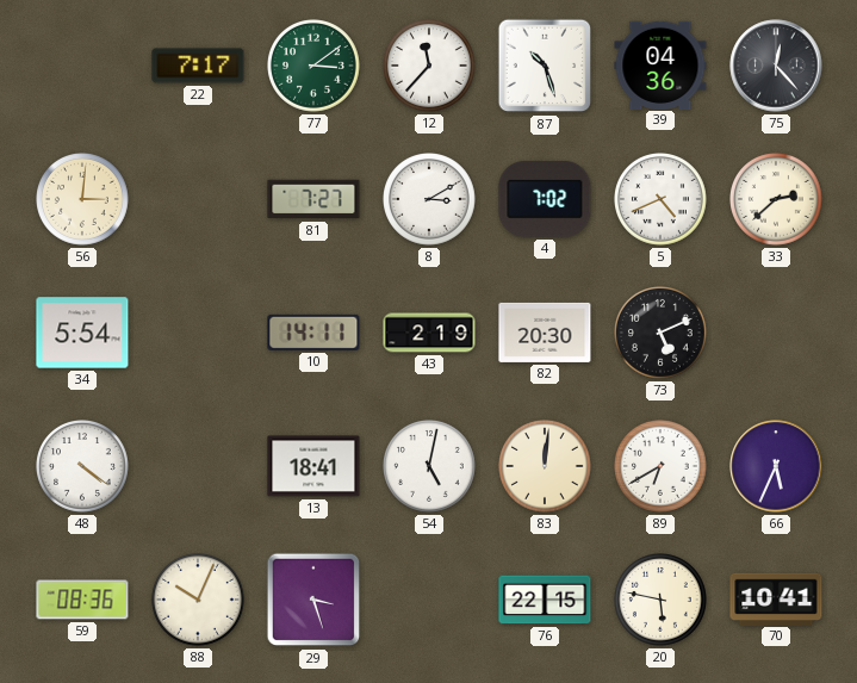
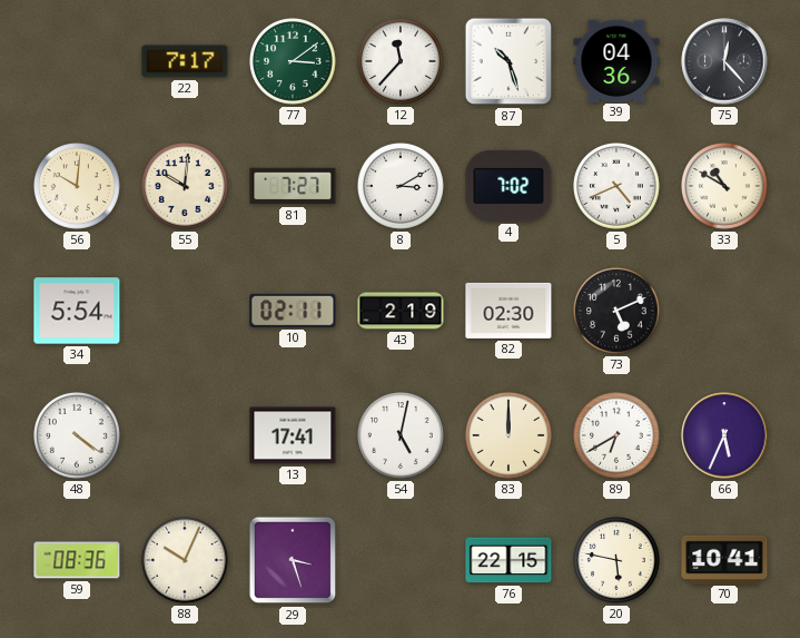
56: 3:01 -> 10:01
55: none -> 10:01
33: 2:38 -> 10:50
10: 14:11 -> 02:11
82: 20:30 -> 02:30
13: 18:41 -> 17:41
83: 12:01 -> 12:00
